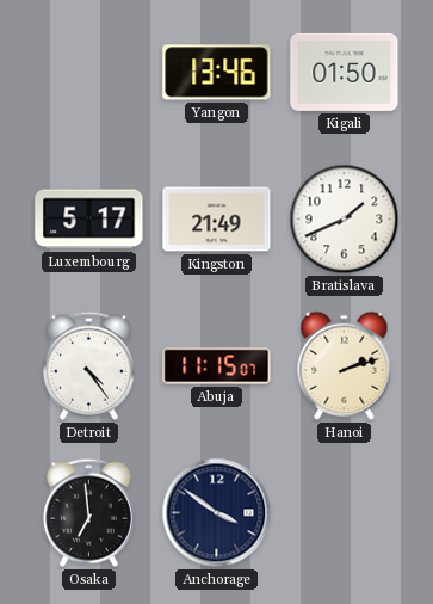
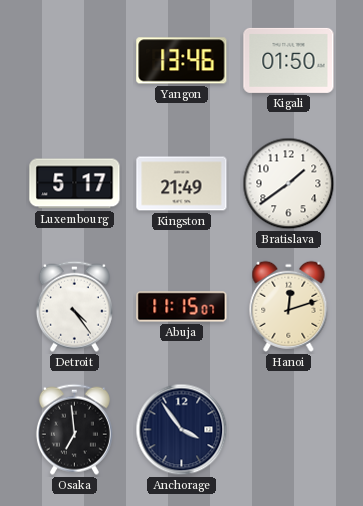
Bratislava: 1:41 -> 1:39
Hanoi: 2:12 -> 12:12
Anchorage: 3:51 -> 3:54
